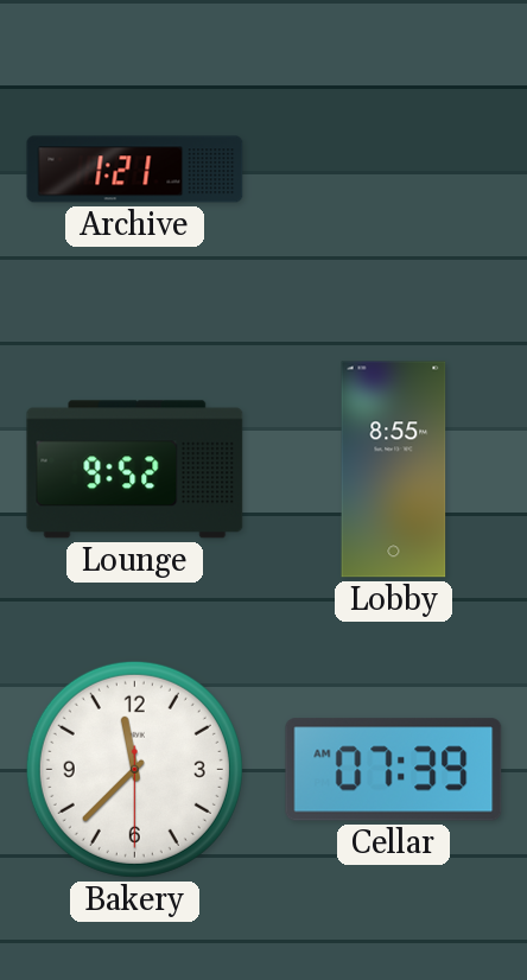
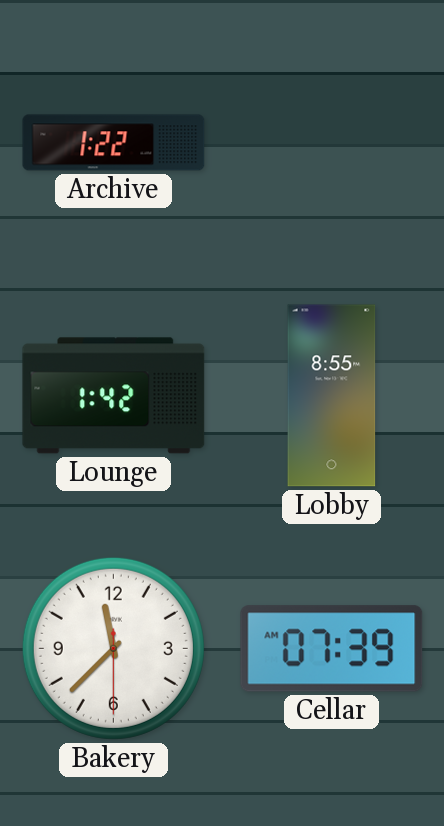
Archive: 1:21 -> 1:22
Lounge: 9:52 -> 1:42
